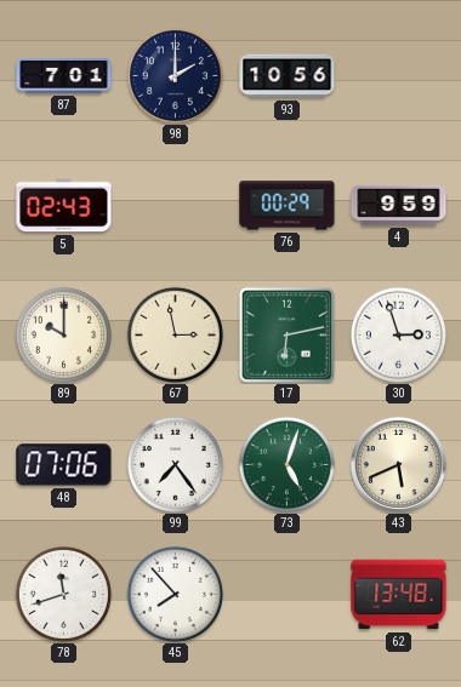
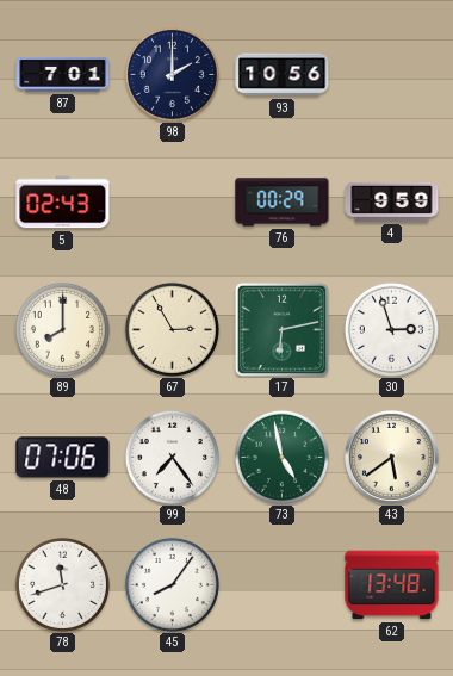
89: 10:00 -> 8:00
67: 2:58 -> 2:55
73: 5:03 -> 4:58
43: 5:41 -> 5:39
45: 7:53 -> 8:06
